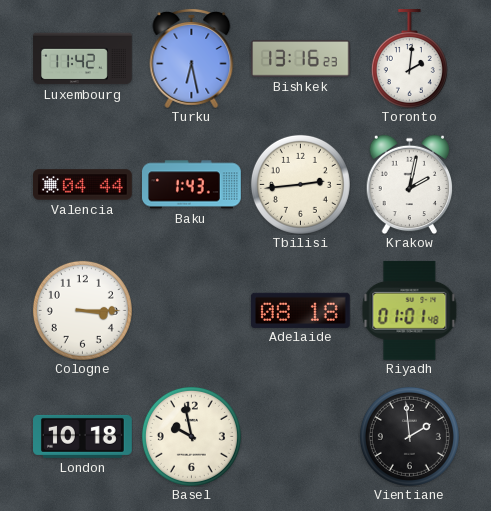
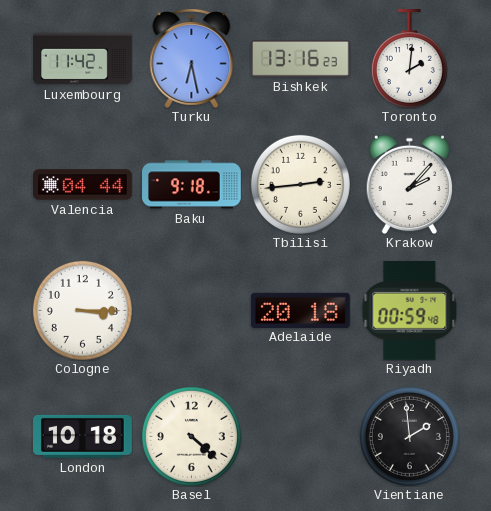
Baku: 1:43 -> 9:18
Krakow: 2:02 -> 2:07
Adelaide: 08:18 -> 20:18
Riyadh: 01:01 -> 00:59
Basel: 9:58 -> 4:22
